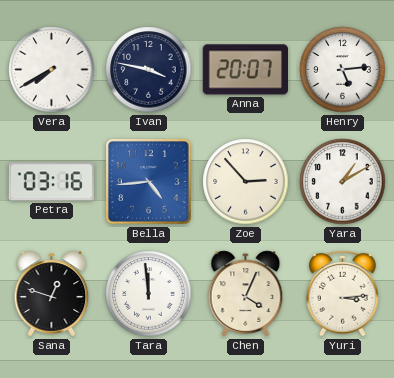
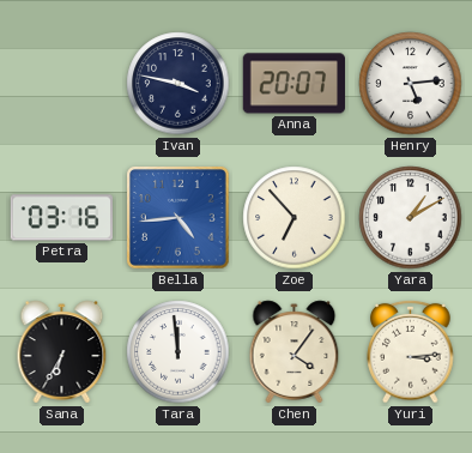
Vera: 7:40 -> none
Zoe: 2:53 -> 6:53
Sana: 12:48 -> 6:35
Chen: 4:04 -> 4:06
